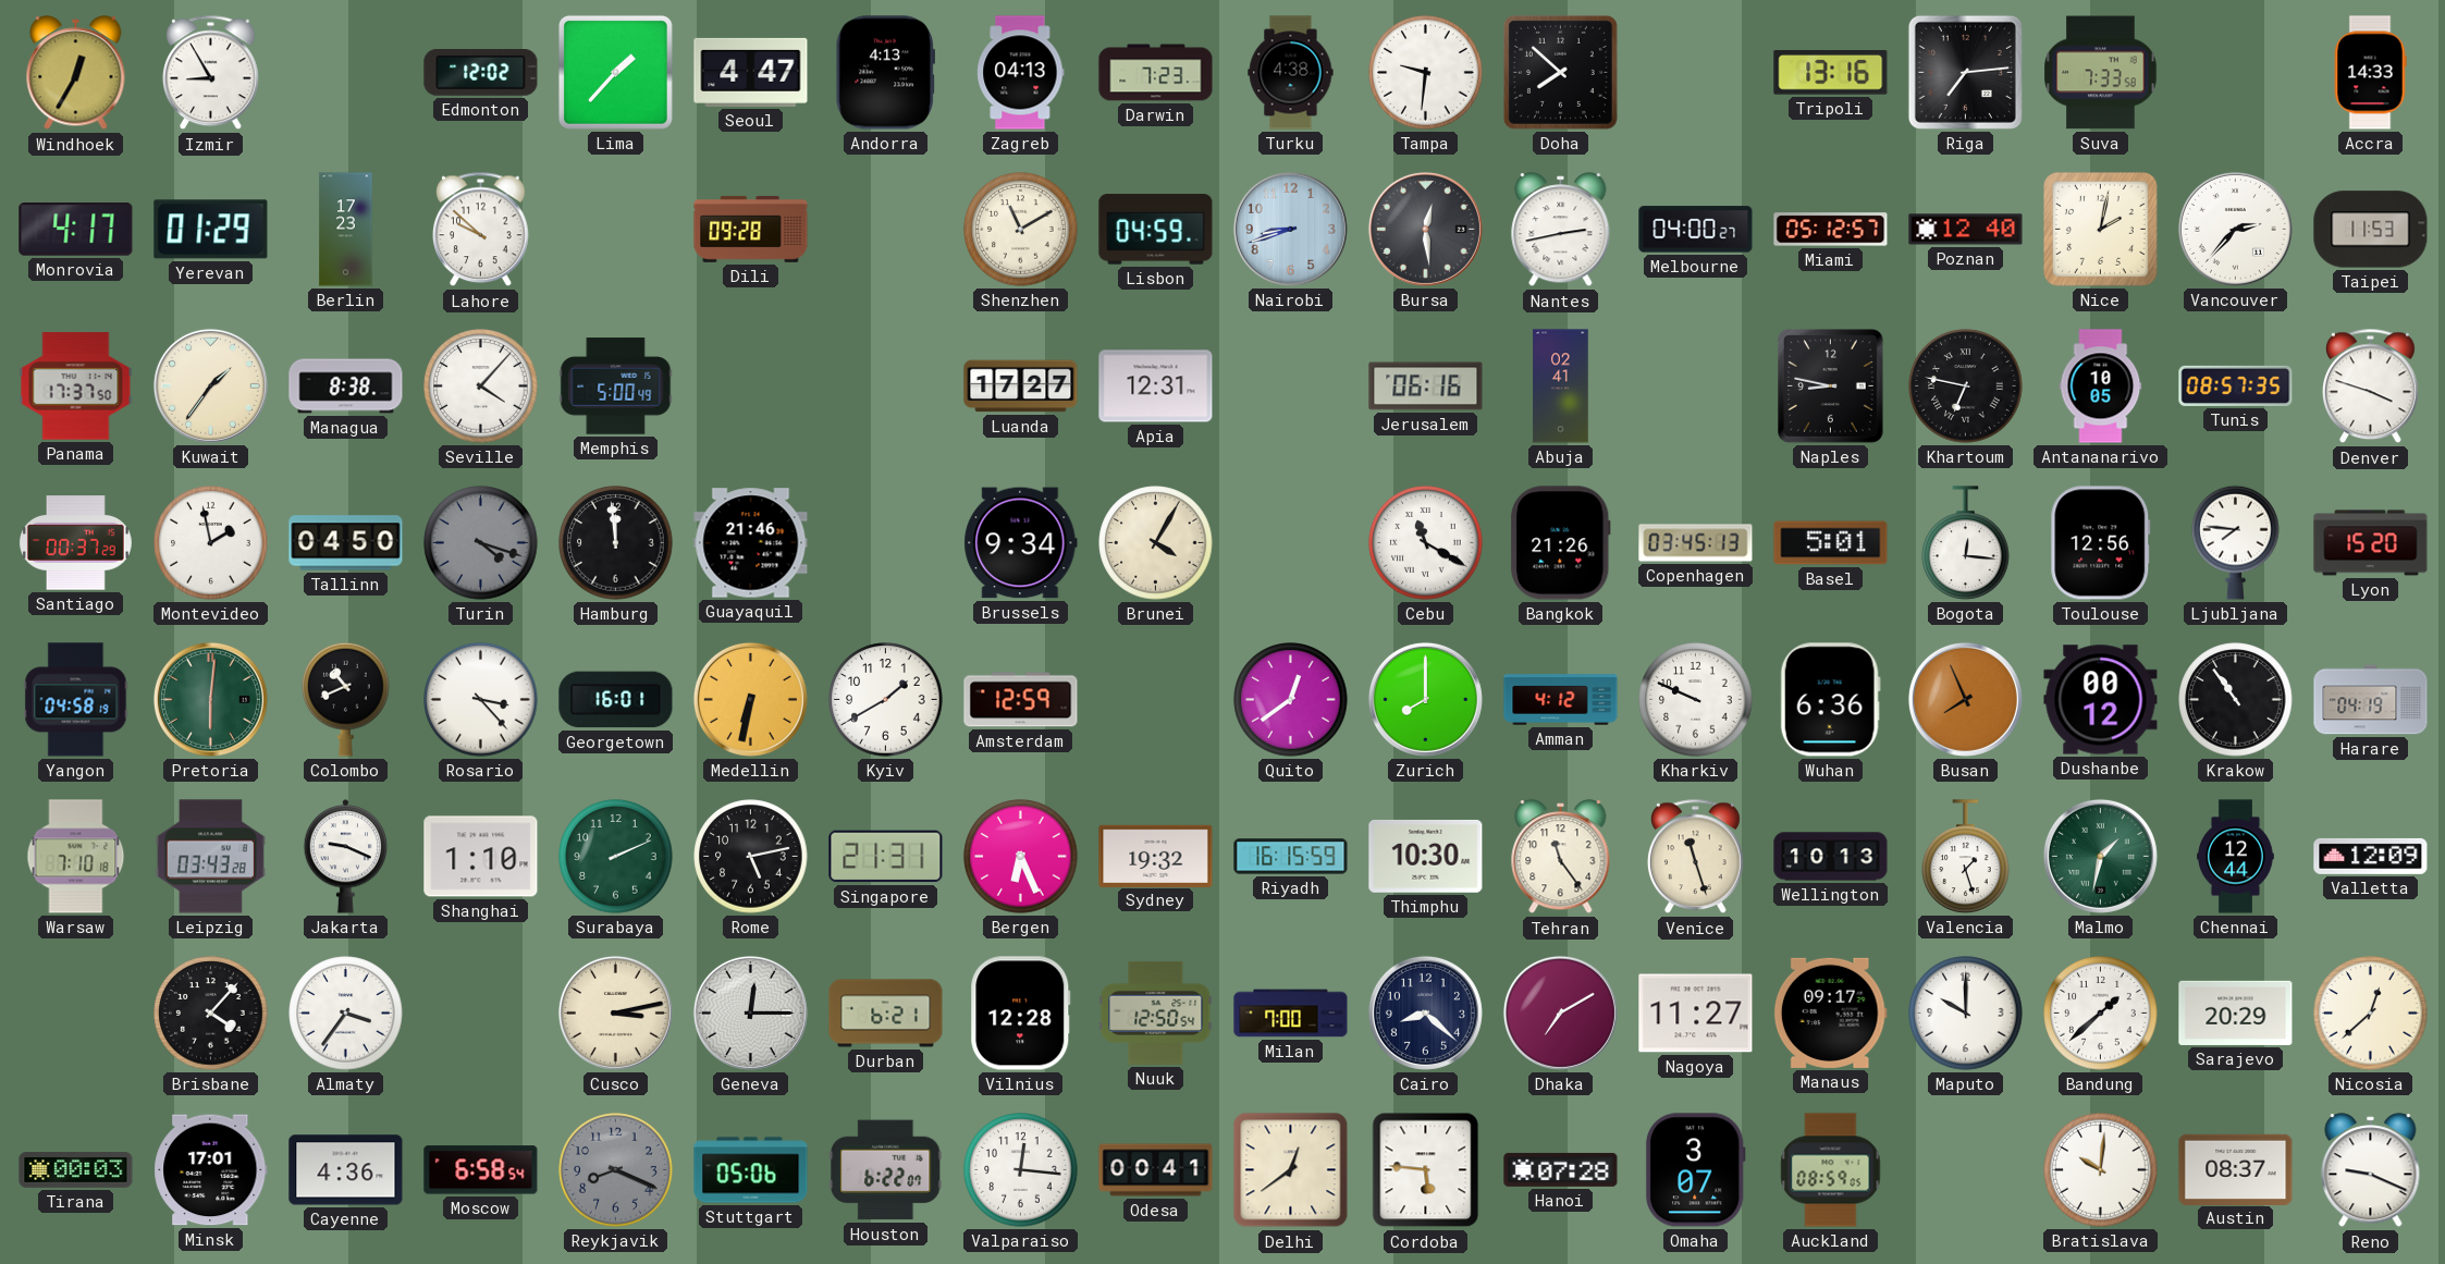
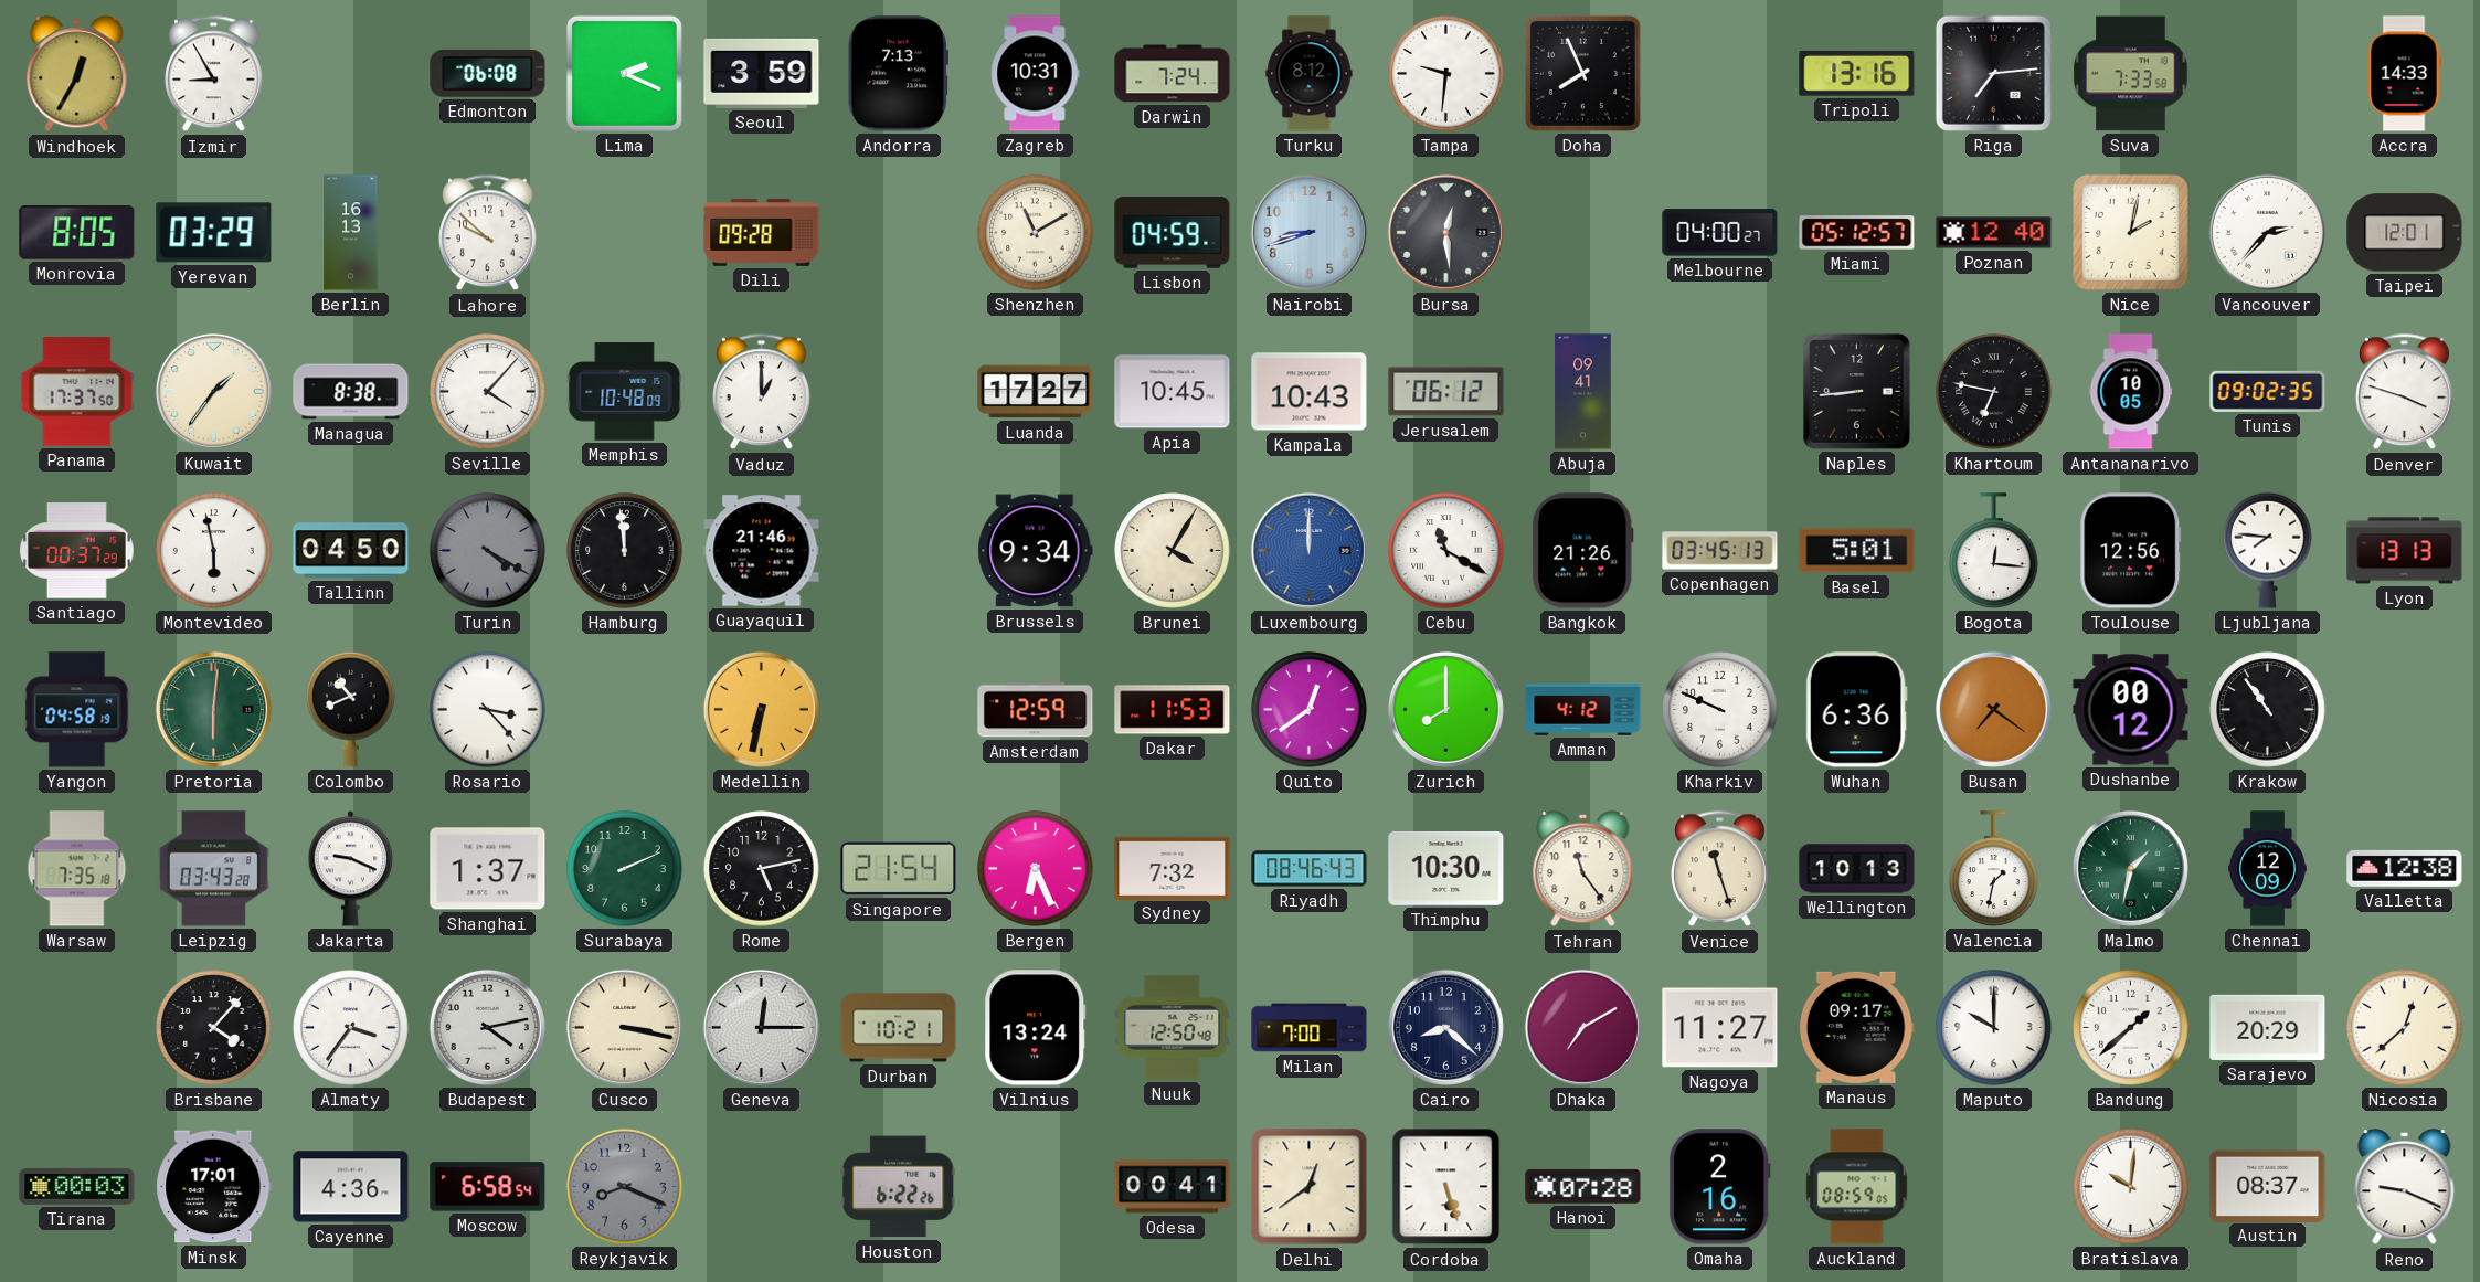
Edmonton: 12:02 -> 06:08
Lima: 1:37 -> 2:19
Seoul: 4:47 -> 3:59
Andorra: 4:13 -> 7:13
Zagreb: 04:13 -> 10:31
Darwin: 7:23 -> 7:24
Turku: 4:38 -> 8:12
Doha: 7:52 -> 7:56
Monrovia: 4:17 -> 8:05
Yerevan: 01:29 -> 03:29
Berlin: 17:23 -> 16:13
Nantes: 2:43 -> none
Taipei: 11:53 -> 12:01
Memphis: 5:00 -> 10:48
Vaduz: none -> 1:00
Apia: 12:31 -> 10:45
Kampala: none -> 10:43
Jerusalem: 06:16 -> 06:12
Abuja: 02:41 -> 09:41
Naples: 8:47 -> 8:44
Tunis: 08:57 -> 09:02
Montevideo: 1:58 -> 5:58
Turin: 4:18 -> 4:20
Luxembourg: none -> 12:00
Lyon: 15:20 -> 13:13
Georgetown: 16:01 -> none
Kyiv: 1:40 -> none
Dakar: none -> 11:53
Busan: 7:56 -> 7:21
Harare: 04:19 -> none
Warsaw: 7:10 -> 7:35
Shanghai: 1:10 -> 1:37
Singapore: 21:31 -> 21:54
Sydney: 19:32 -> 7:32
Riyadh: 16:15 -> 08:46
Valencia: 1:27 -> 1:32
Chennai: 12:44 -> 12:09
Valletta: 12:09 -> 12:38
Budapest: none -> 4:13
Cusco: 3:13 -> 3:17
Durban: 6:21 -> 10:21
Vilnius: 12:28 -> 13:24
Nuuk: 12:50:54 -> 12:50:48
Stuttgart: 05:06 -> none
Houston: 6:22:07 -> 6:22:26
Valparaiso: 12:16 -> none
Cordoba: 5:46 -> 5:27
Omaha: 3:07 -> 2:16
